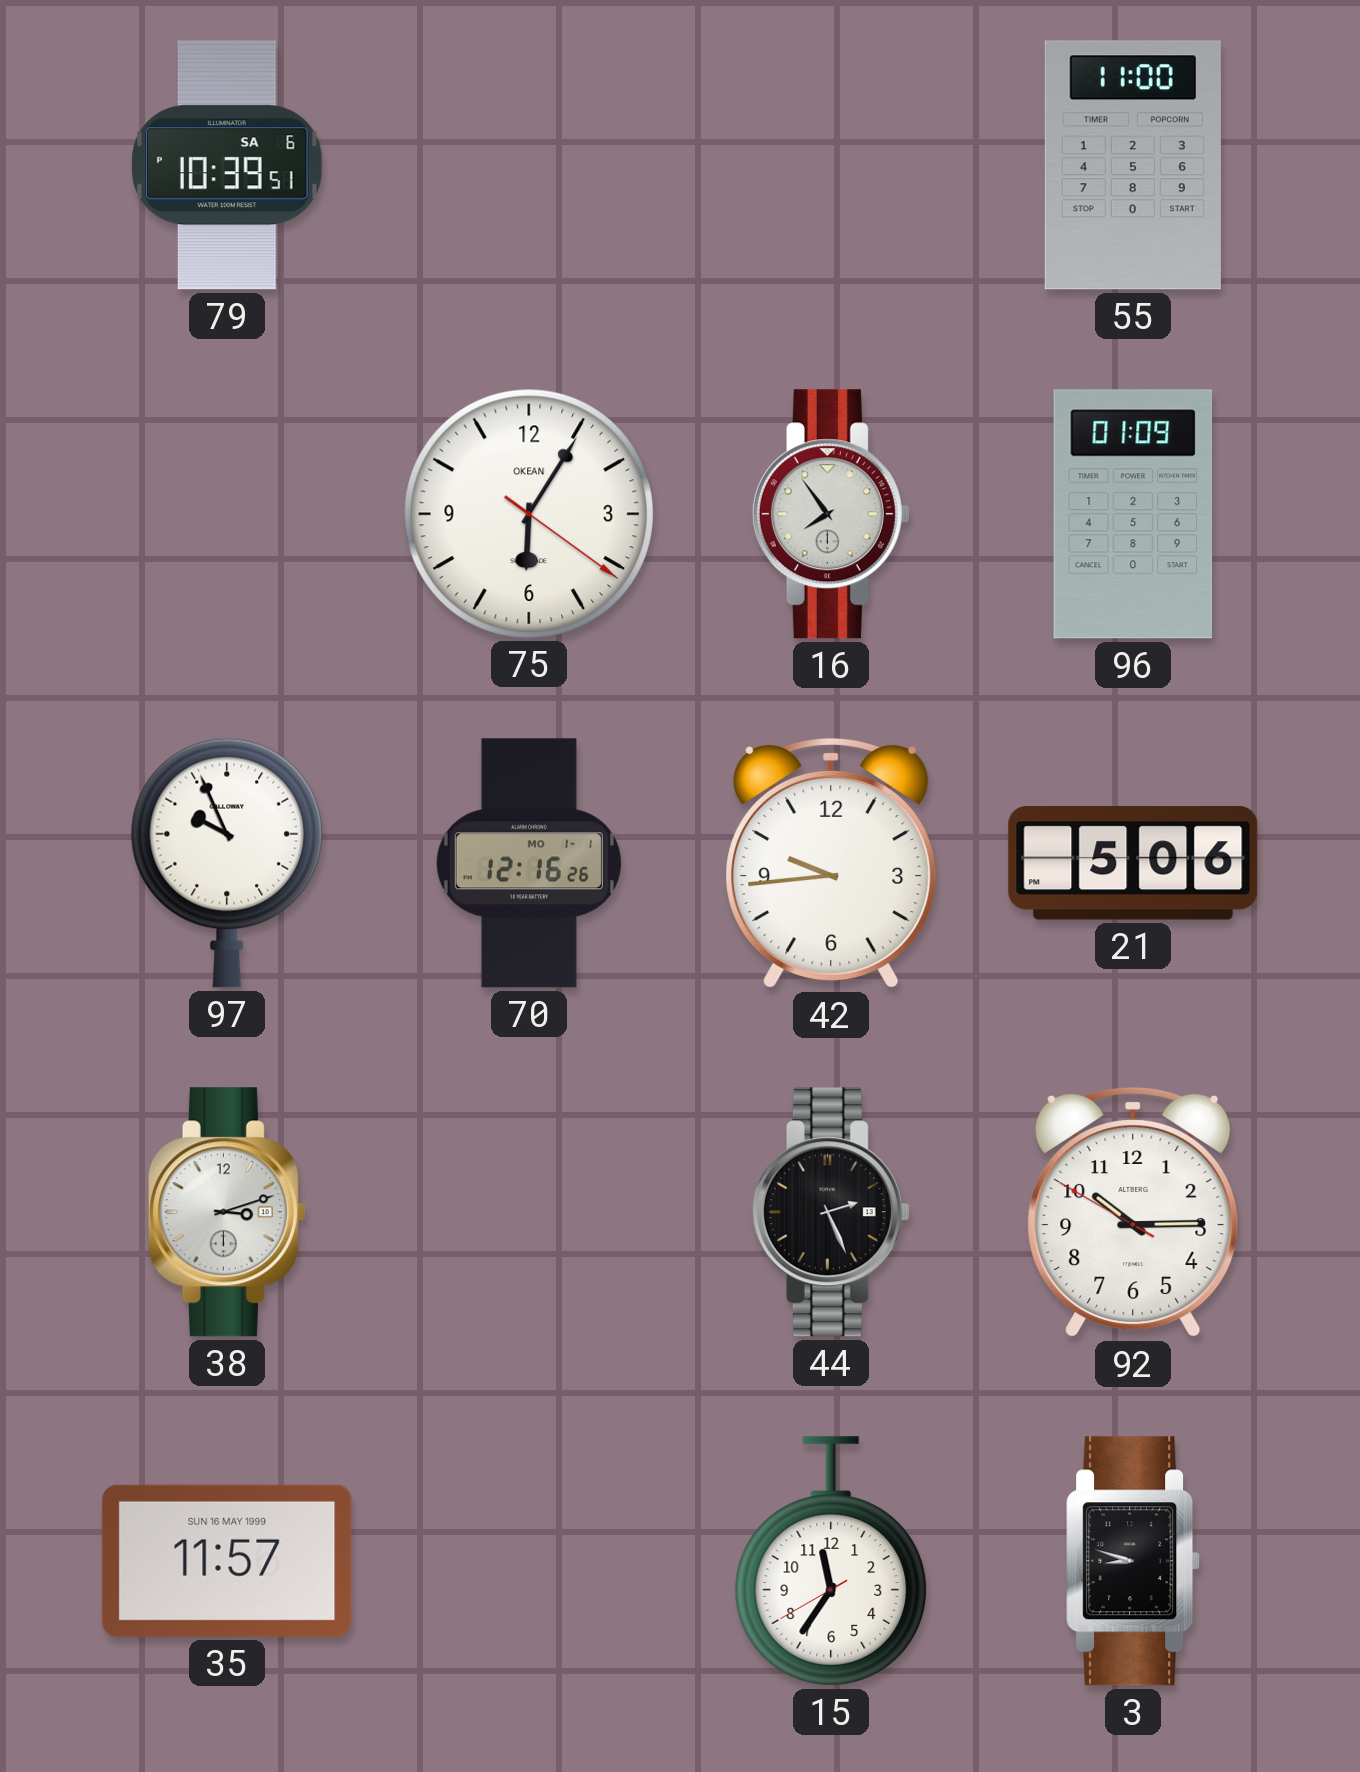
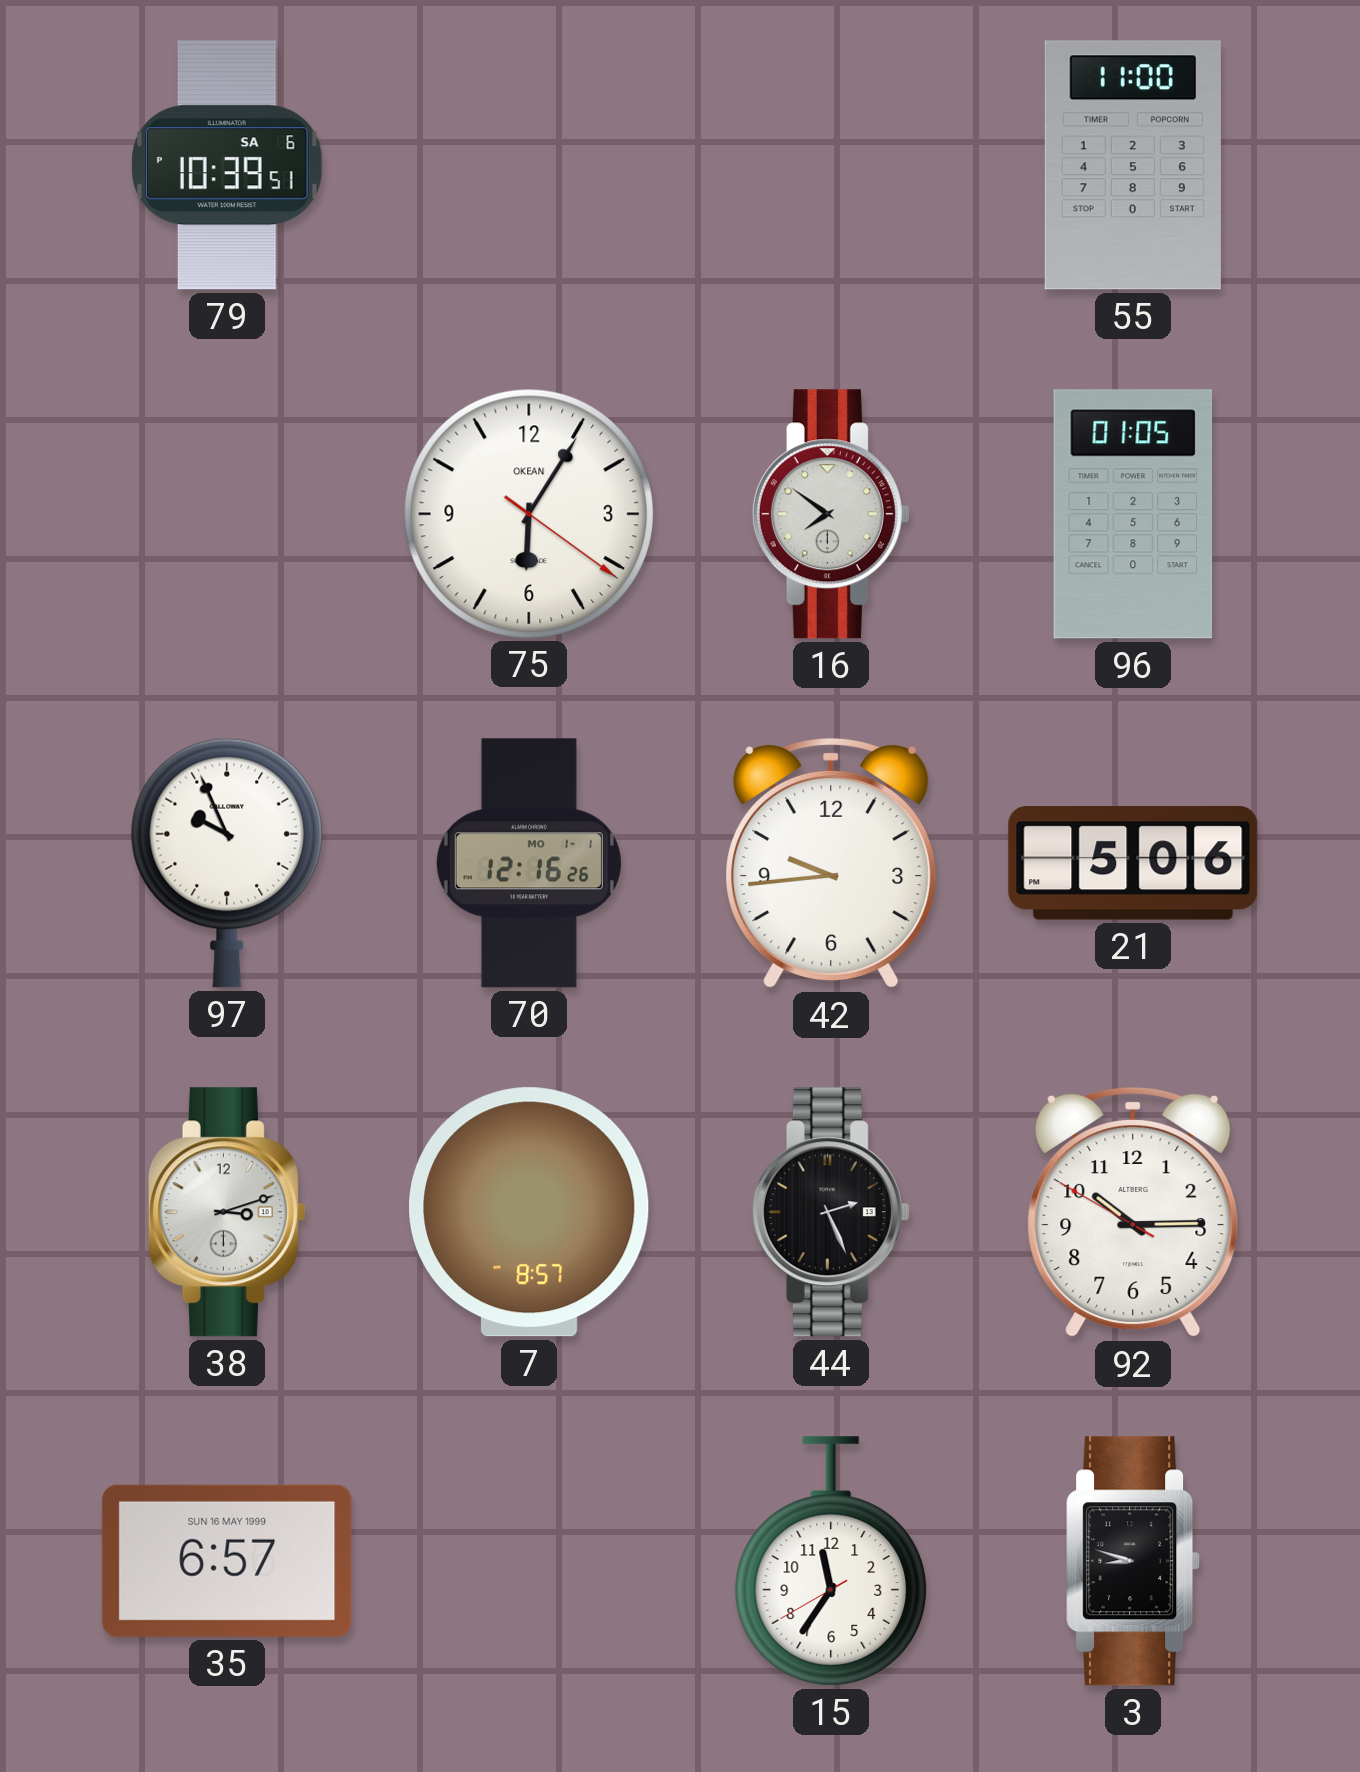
16: 7:54 -> 7:51
96: 01:09 -> 01:05
7: none -> 8:57
35: 11:57 -> 6:57
